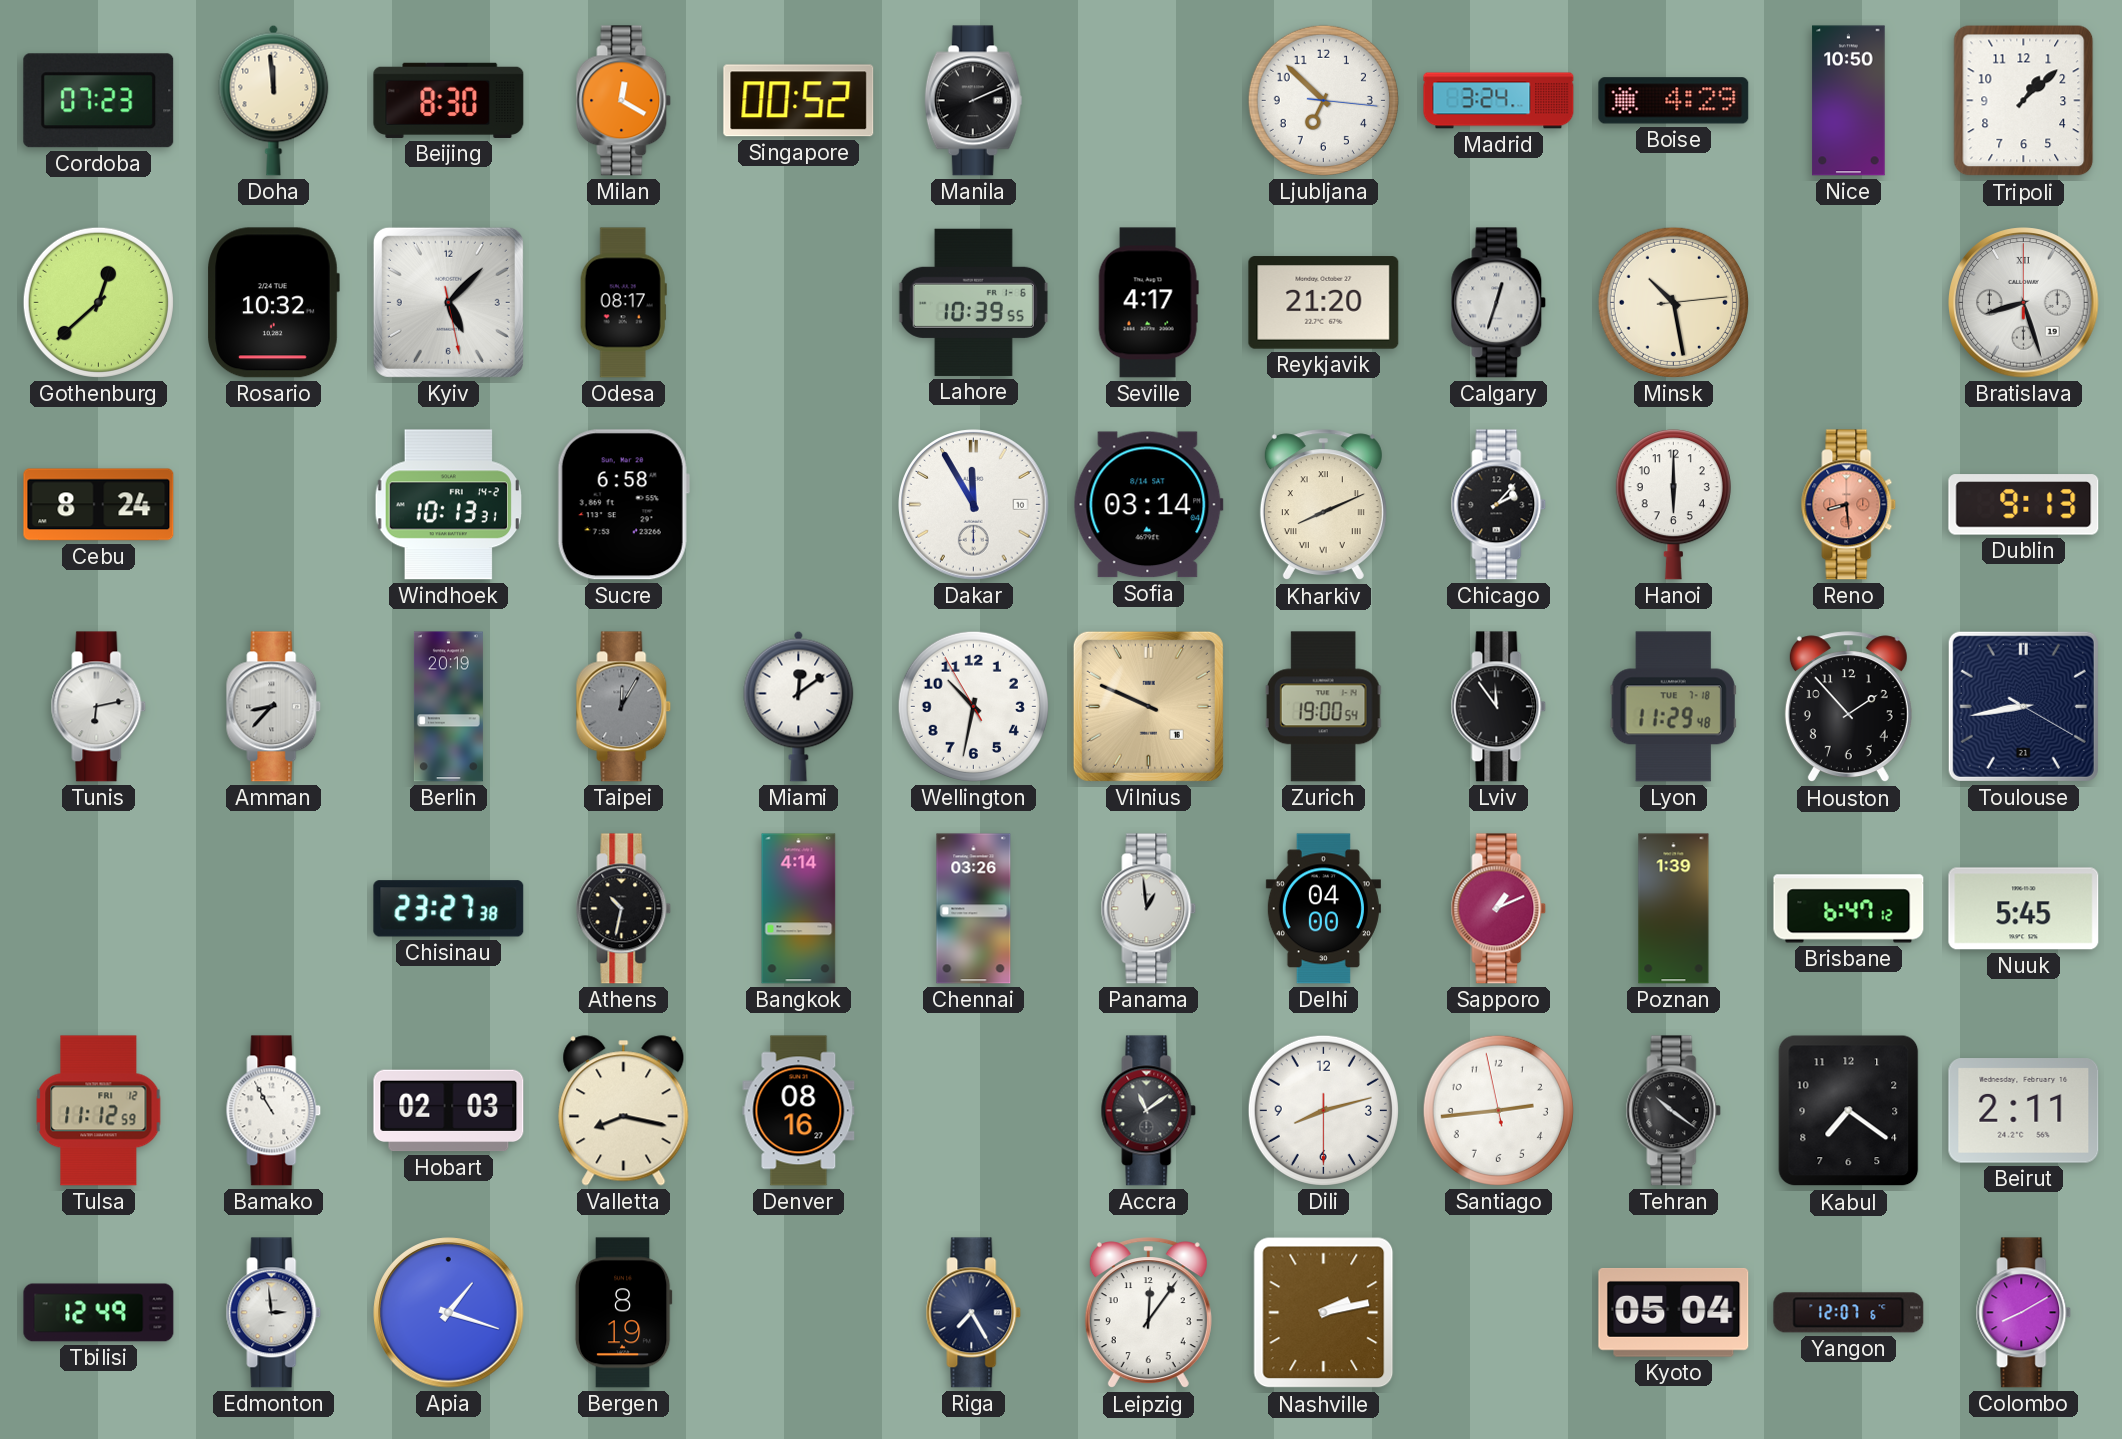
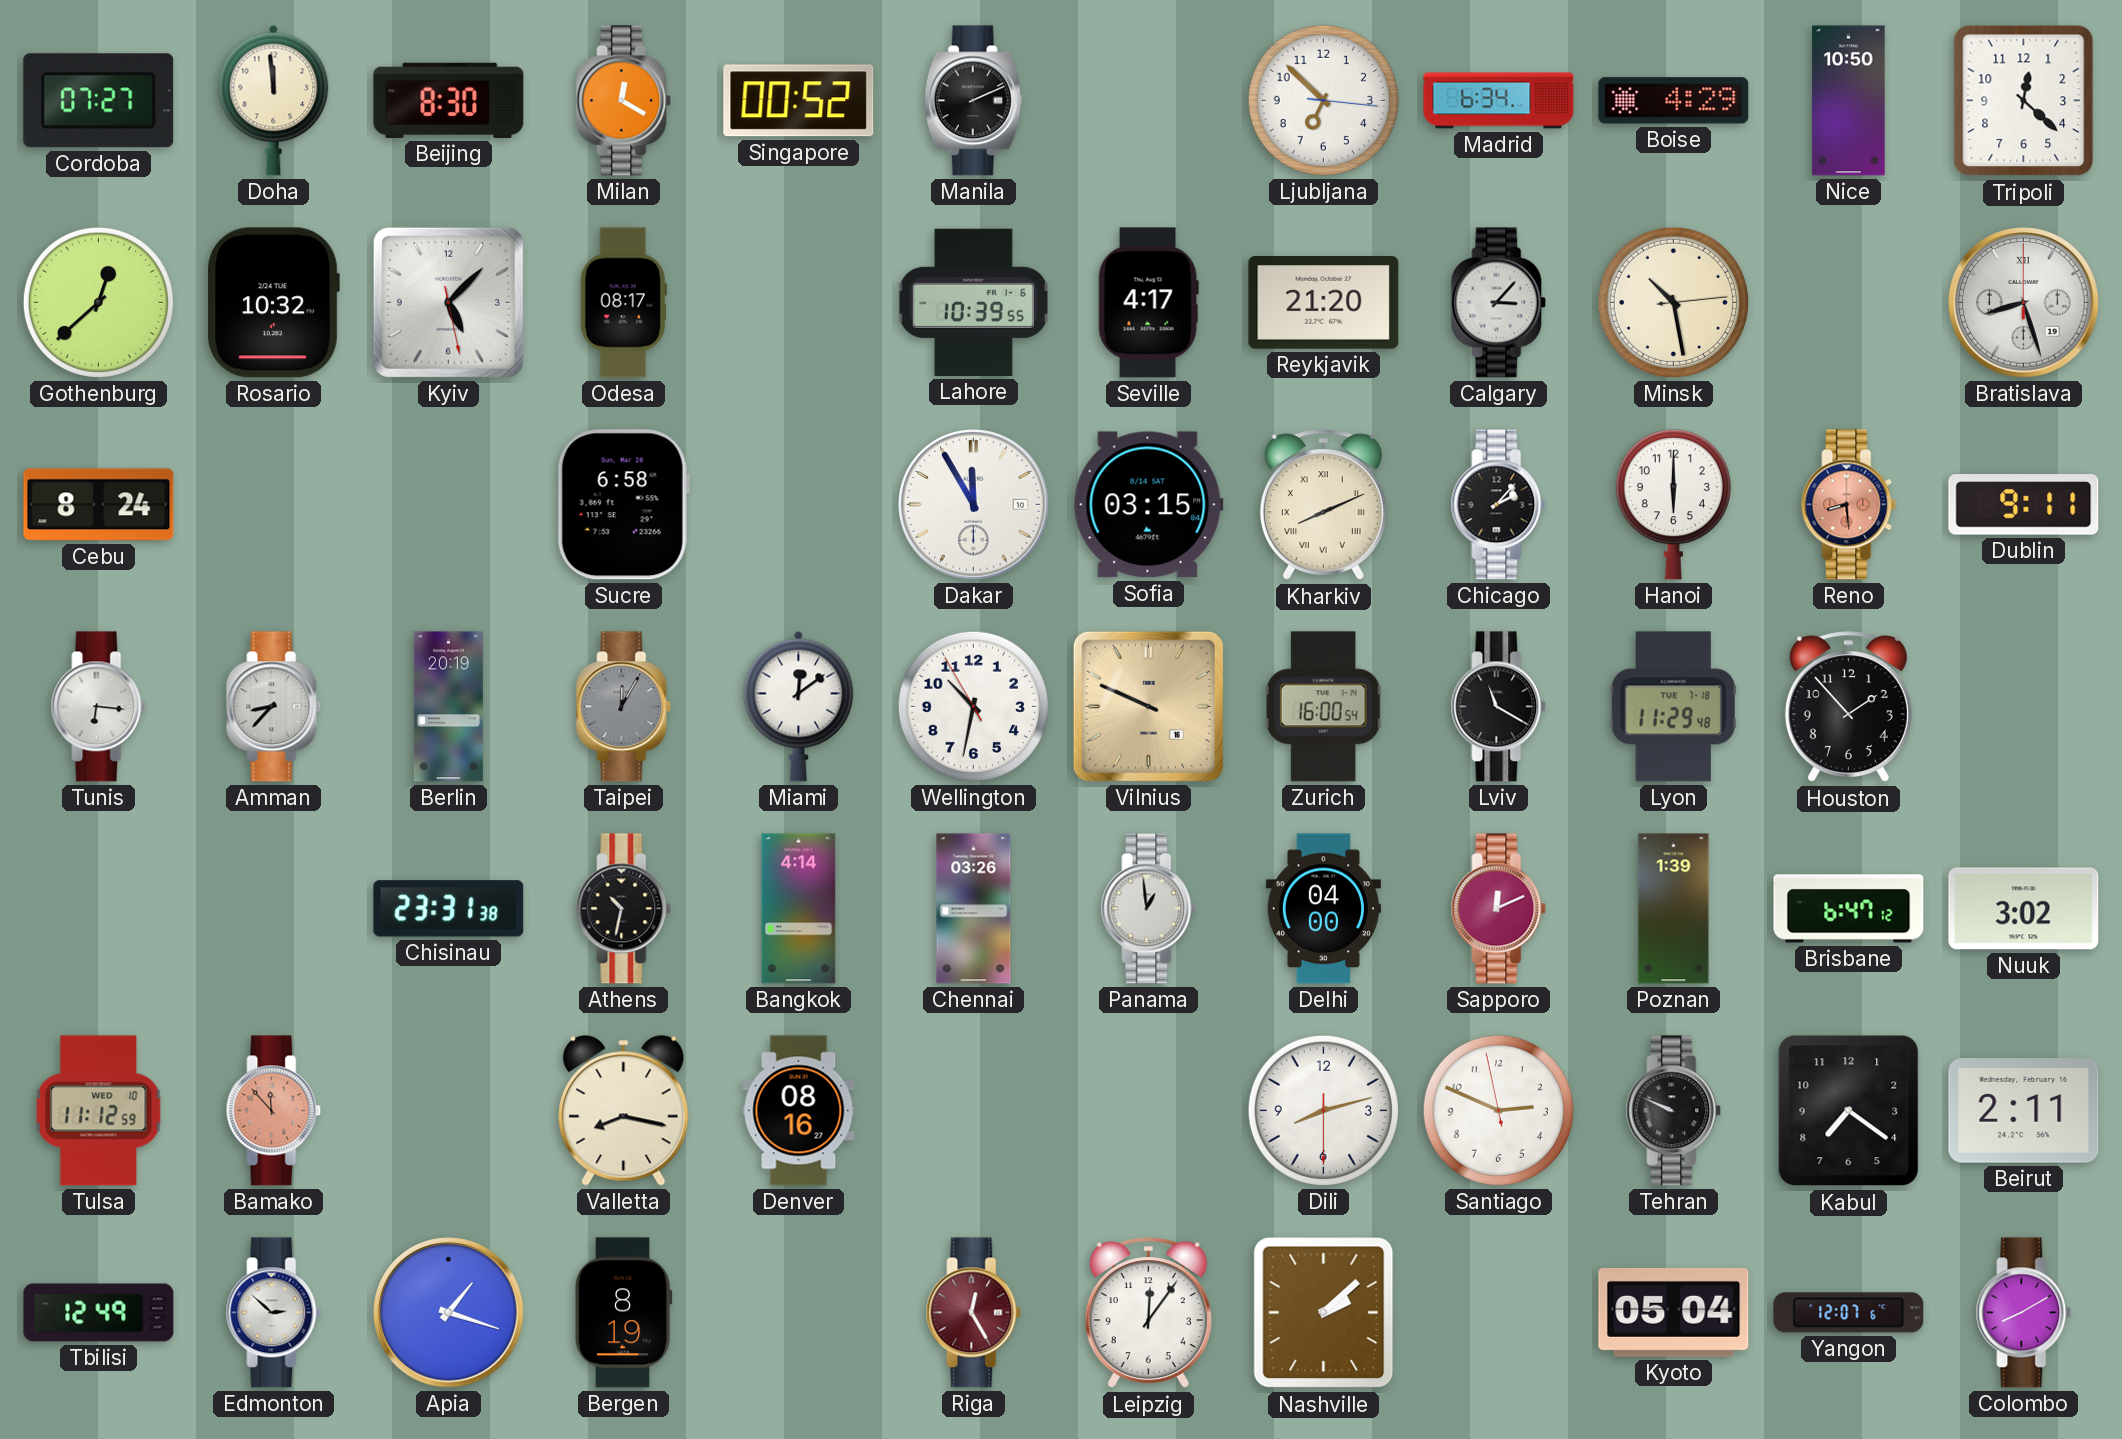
Cordoba: 07:23 -> 07:27
Madrid: 3:24 -> 6:34
Tripoli: 1:08 -> 12:22
Calgary: 12:33 -> 3:07
Windhoek: 10:13 -> none
Sofia: 03:14 -> 03:15
Dublin: 9:13 -> 9:11
Tunis: 6:13 -> 6:16
Zurich: 19:00 -> 16:00
Lviv: 11:54 -> 11:20
Toulouse: 8:43 -> none
Chisinau: 23:27 -> 23:31
Sapporo: 1:11 -> 12:11
Nuuk: 5:45 -> 3:02
Tulsa date: FRI 12 -> WED 10
Bamako: 10:55 -> 11:53
Bamako dial: white -> salmon
Hobart: 02:03 -> none
Accra: 11:09 -> none
Santiago: 2:43 -> 2:48
Tehran: 10:21 -> 9:49
Edmonton: 2:59 -> 2:52
Riga: 7:25 -> 12:25
Riga dial: navy -> burgundy
Nashville: 2:13 -> 2:08
